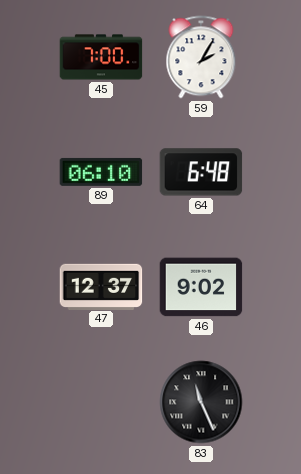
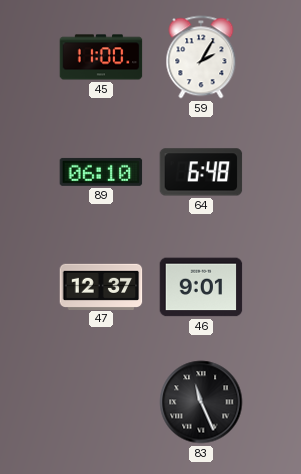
45: 7:00 -> 11:00
46: 9:02 -> 9:01
